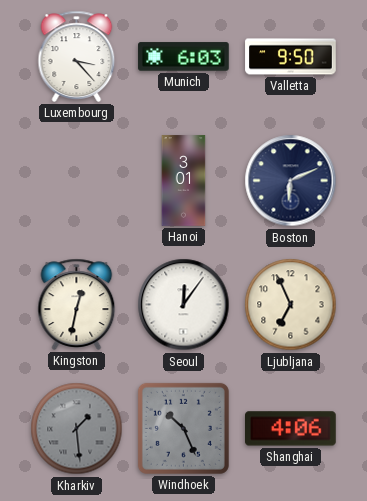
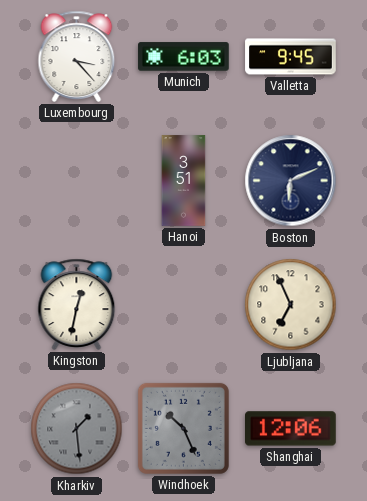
Valletta: 9:50 -> 9:45
Hanoi: 3:01 -> 3:51
Seoul: 12:06 -> none
Shanghai: 4:06 -> 12:06
